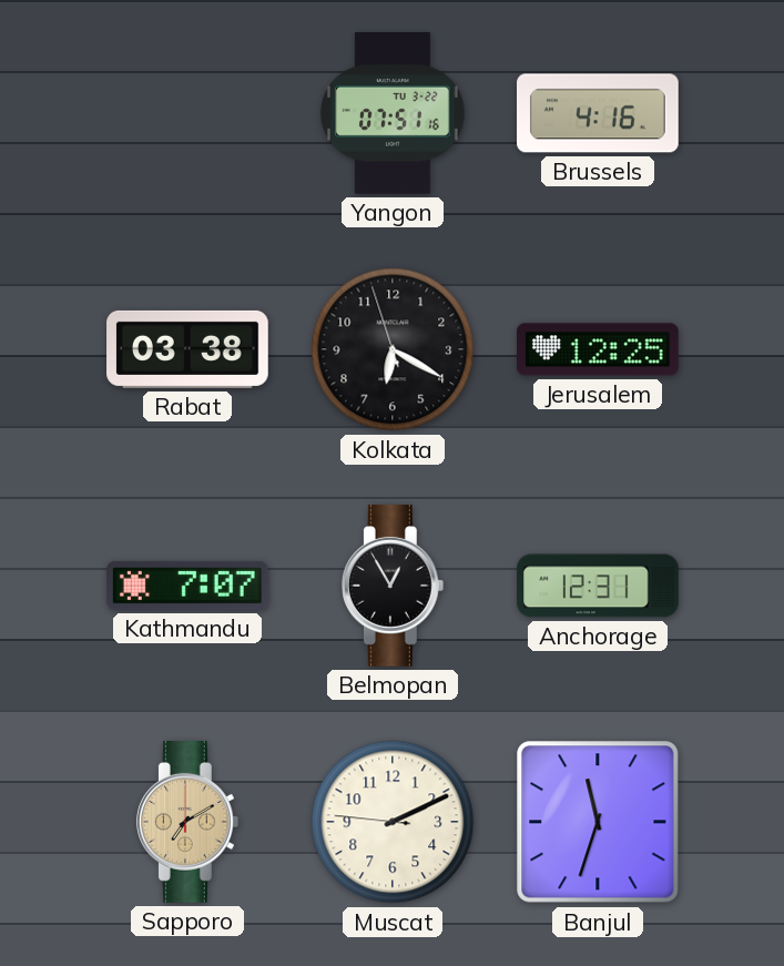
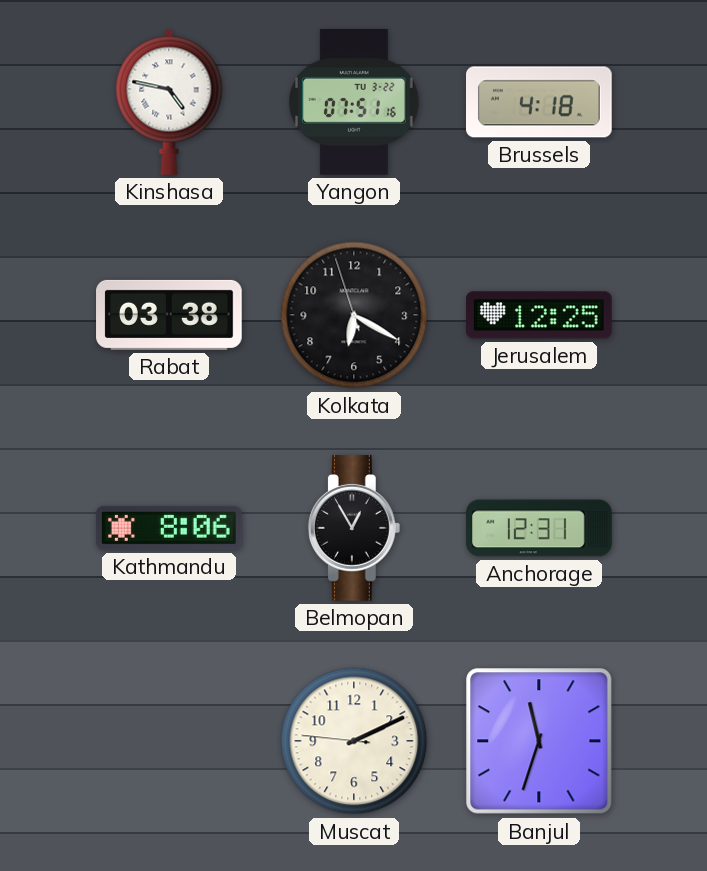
Kinshasa: none -> 4:47
Brussels: 4:16 -> 4:18
Kathmandu: 7:07 -> 8:06
Sapporo: 7:10 -> none
